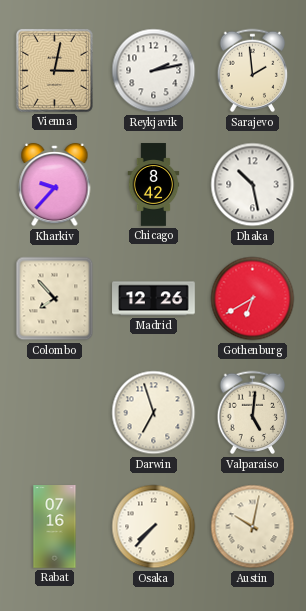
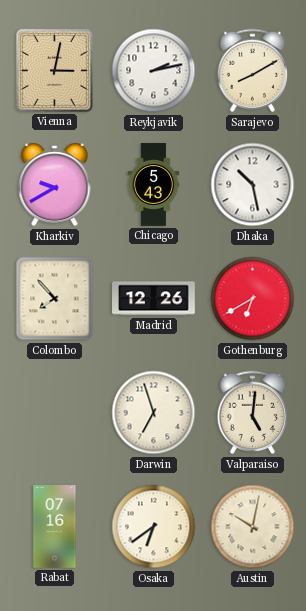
Sarajevo: 1:59 -> 8:10
Kharkiv: 9:37 -> 9:40
Chicago: 8:42 -> 5:43
Osaka: 7:37 -> 6:39
